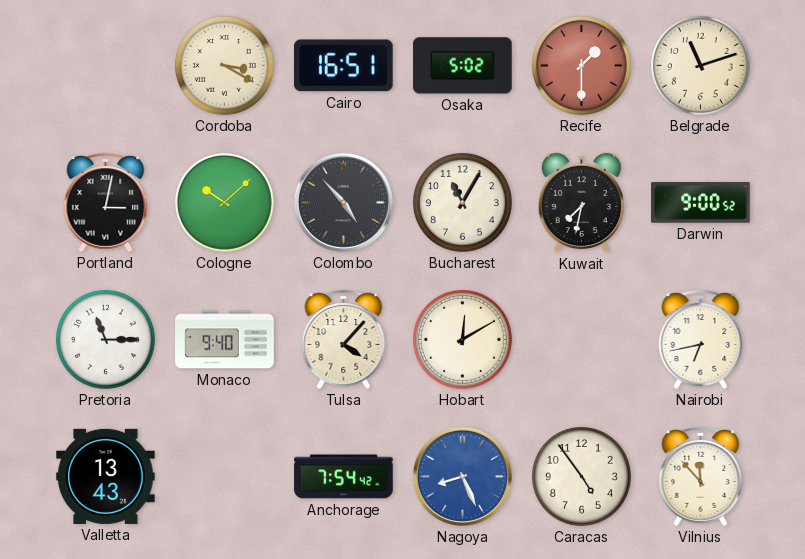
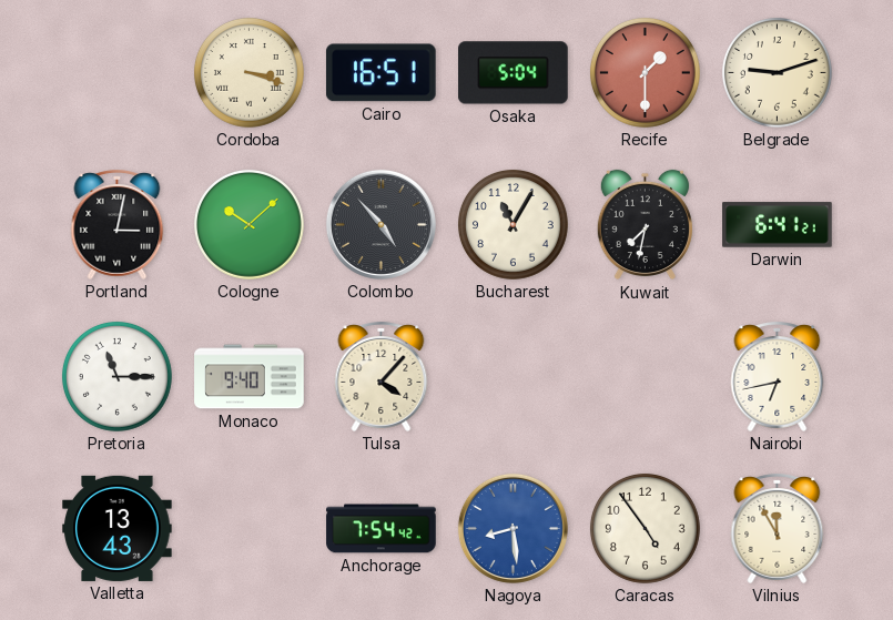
Cordoba: 3:20 -> 3:18
Osaka: 5:02 -> 5:04
Belgrade: 11:12 -> 9:12
Darwin: 9:00 -> 6:41
Hobart: 12:10 -> none
Nagoya: 8:26 -> 8:29
Vilnius: 11:53 -> 11:55
